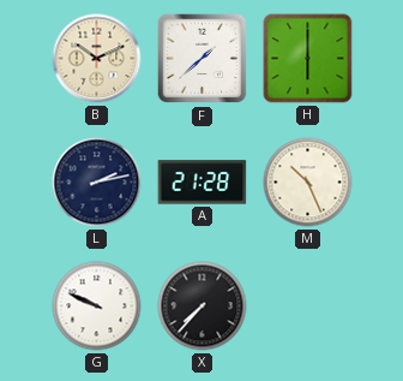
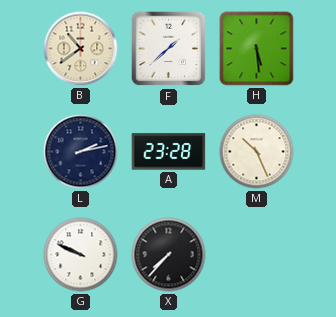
B: 10:11 -> 10:39
H: 6:00 -> 5:29
A: 21:28 -> 23:28
